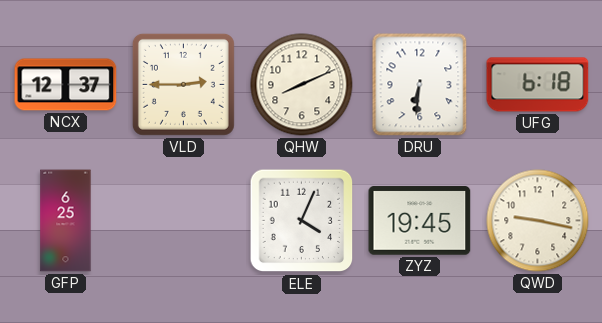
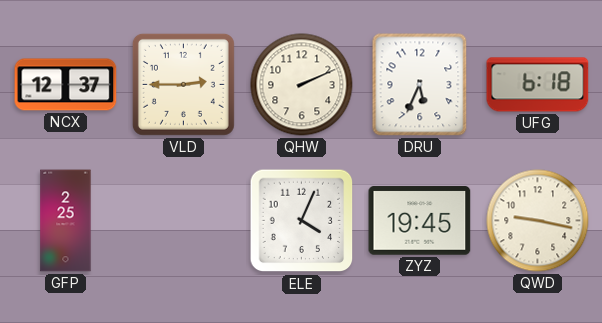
QHW: 8:11 -> 2:11
DRU: 6:31 -> 5:34
GFP: 6:25 -> 2:25
